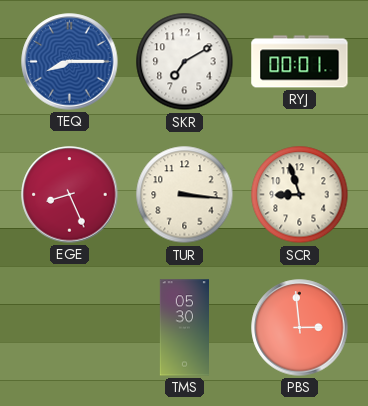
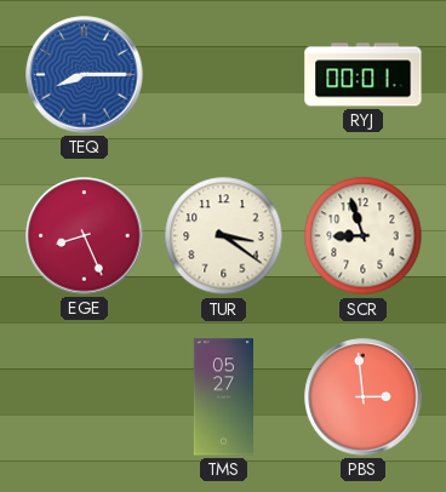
SKR: 7:10 -> none
TUR: 3:16 -> 3:21
TMS: 05:30 -> 05:27
